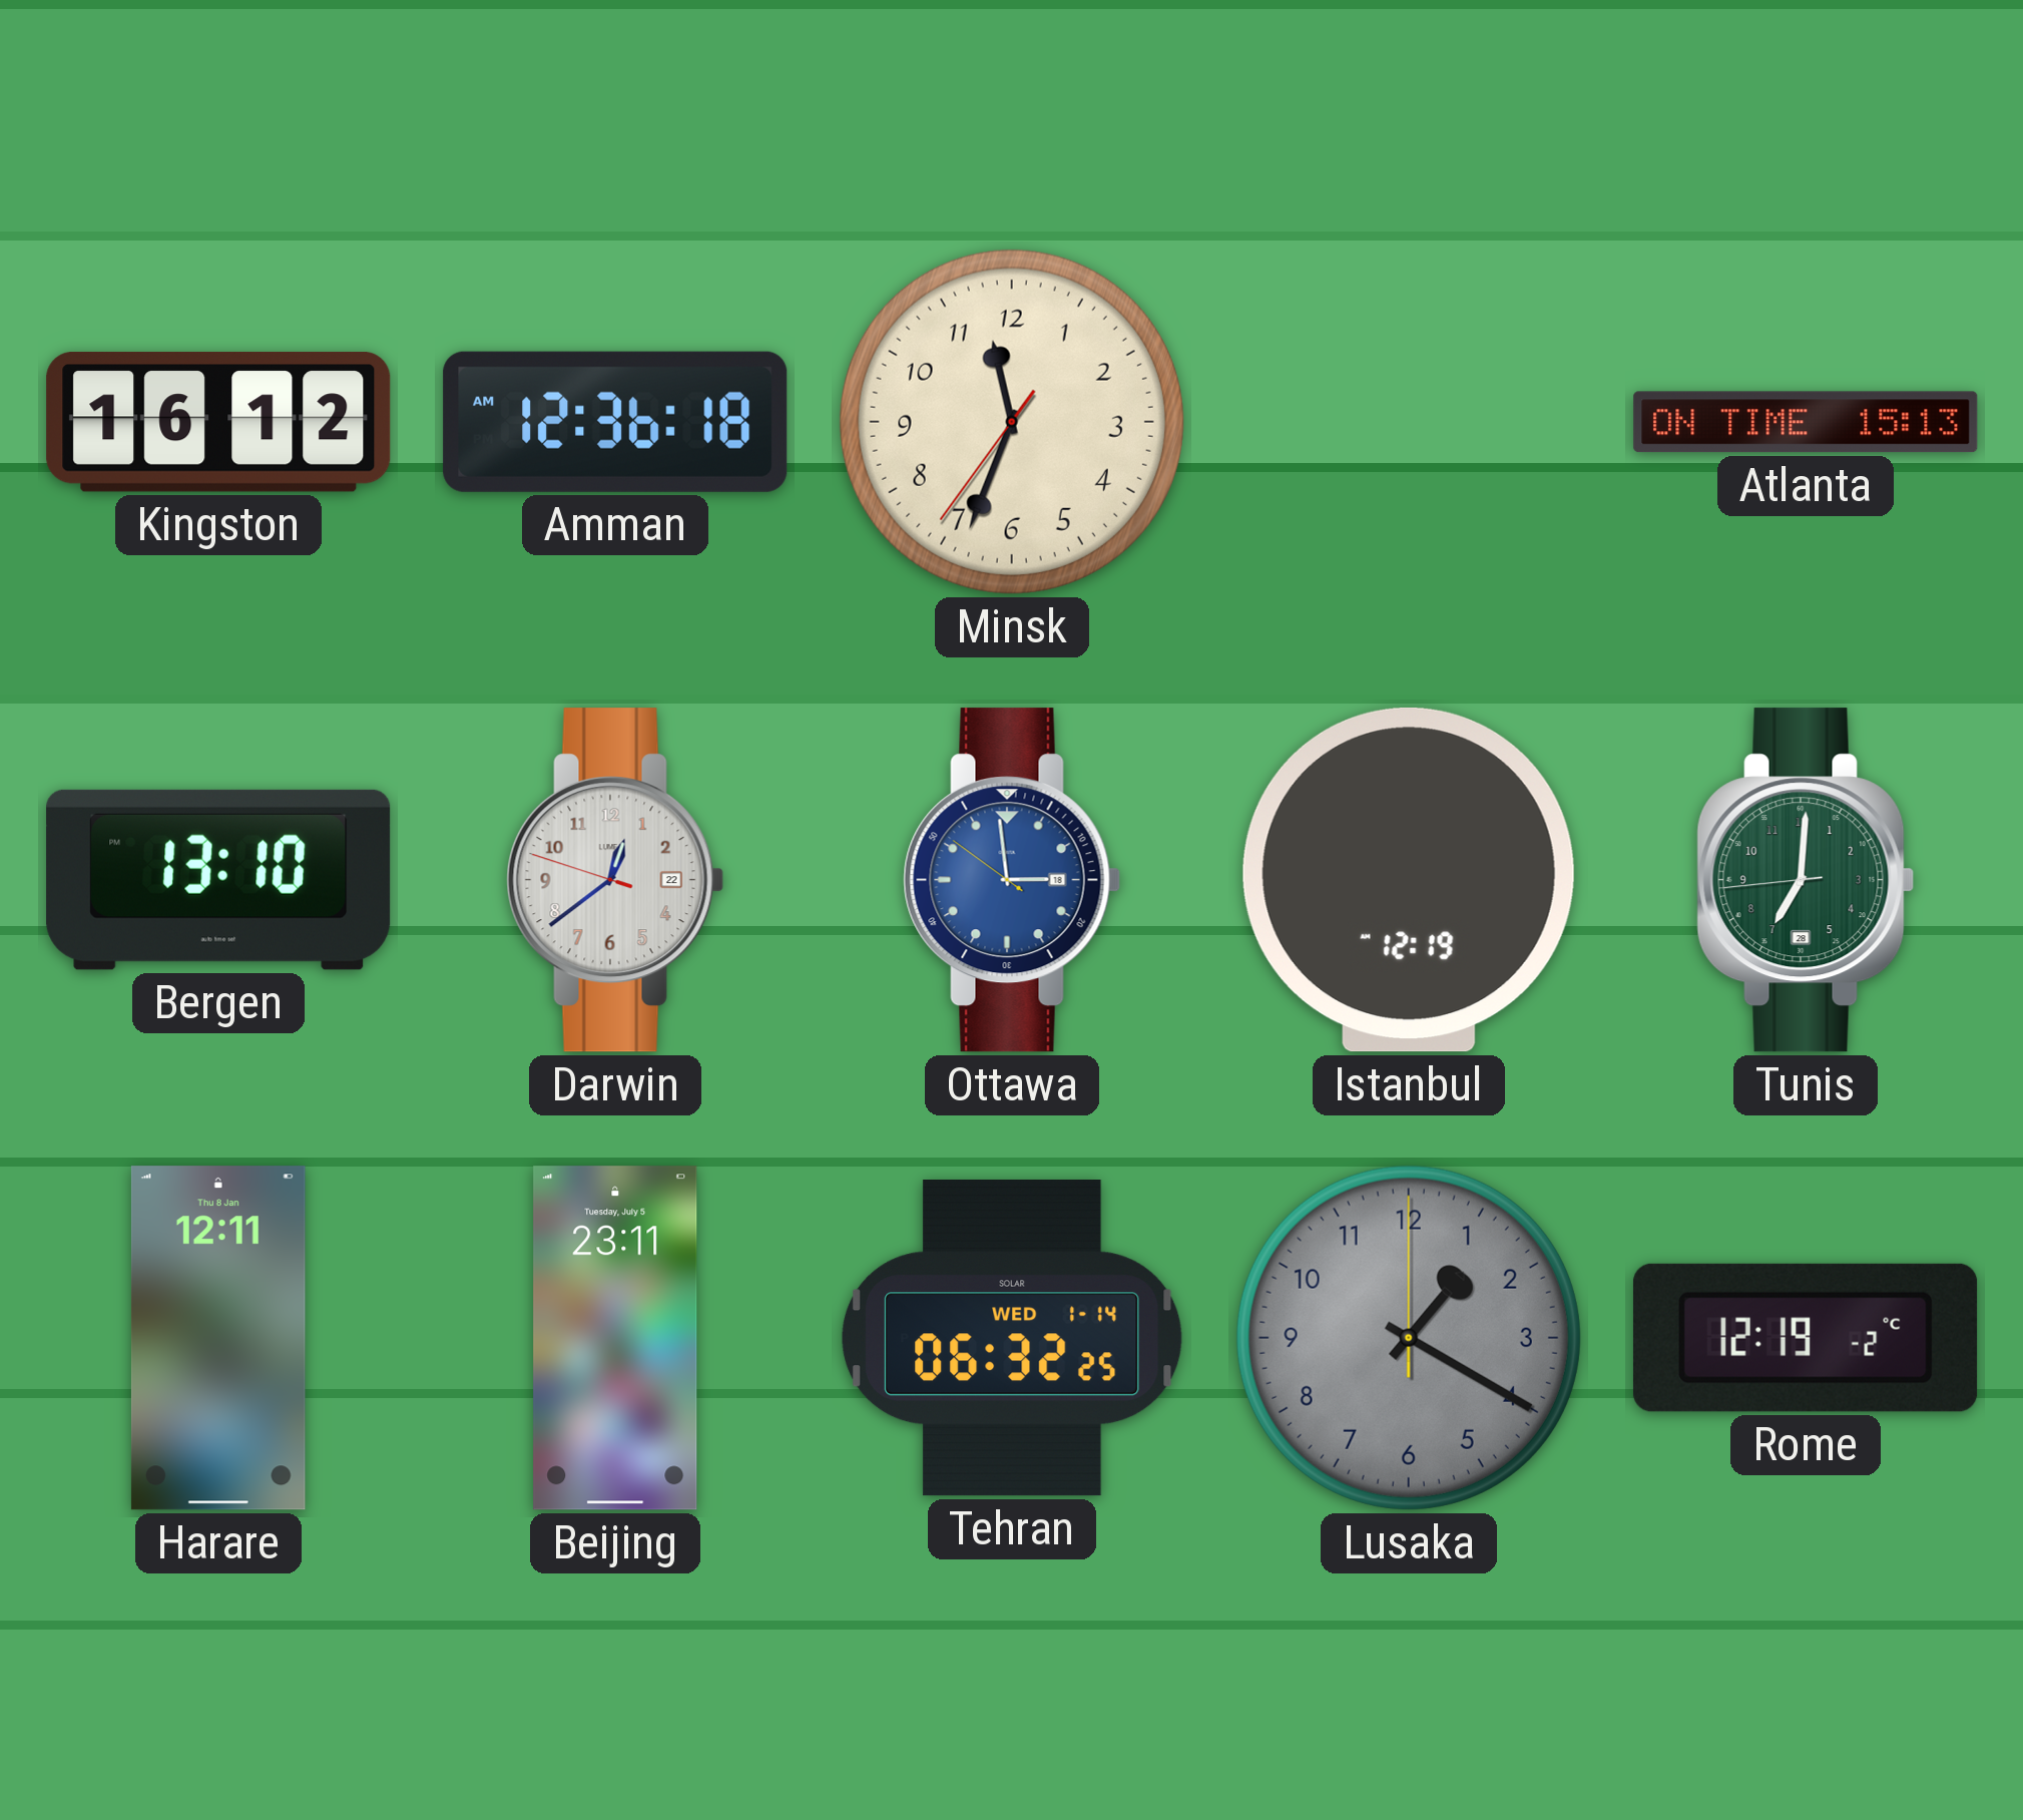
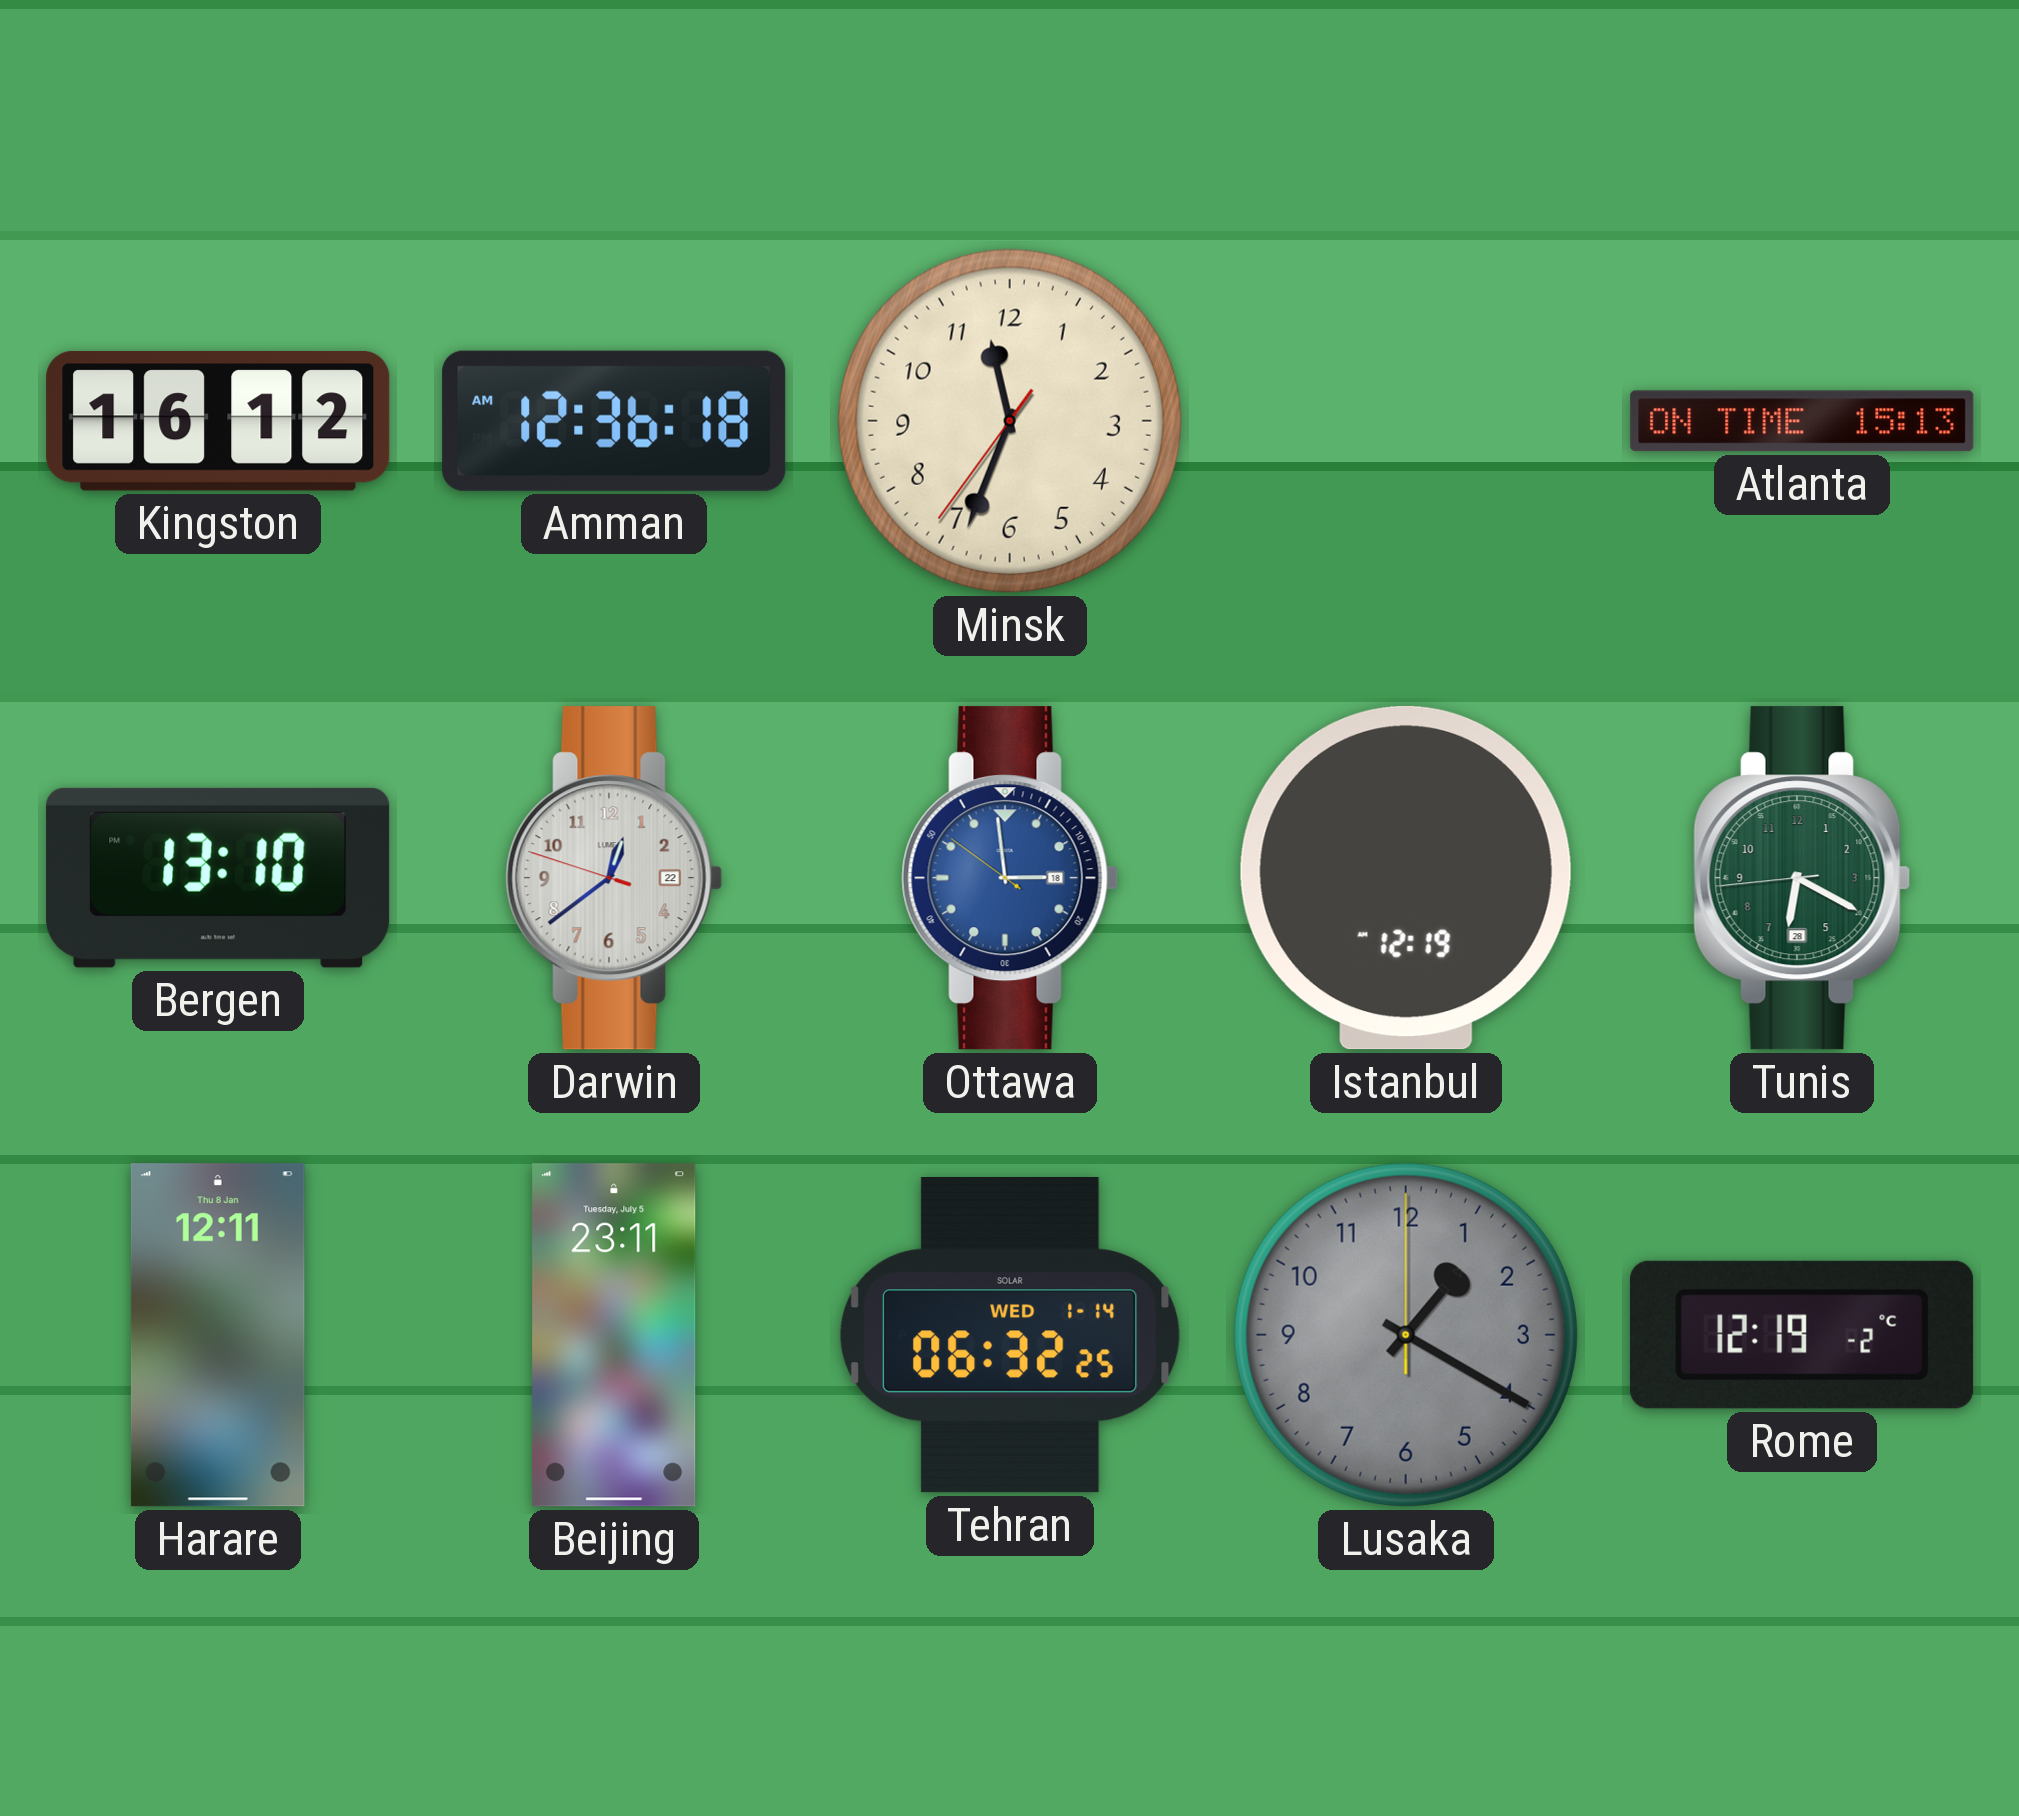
Tunis: 7:00 -> 6:19
